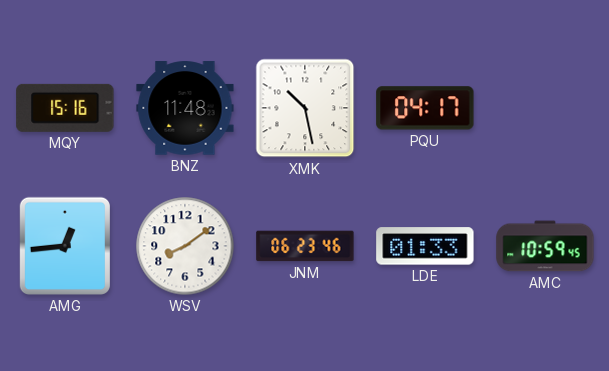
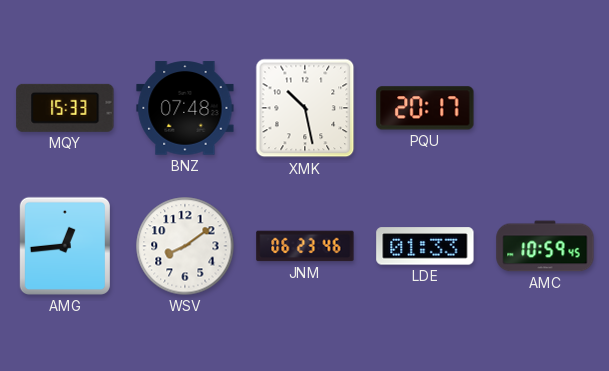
MQY: 15:16 -> 15:33
BNZ: 11:48 -> 07:48
PQU: 04:17 -> 20:17
